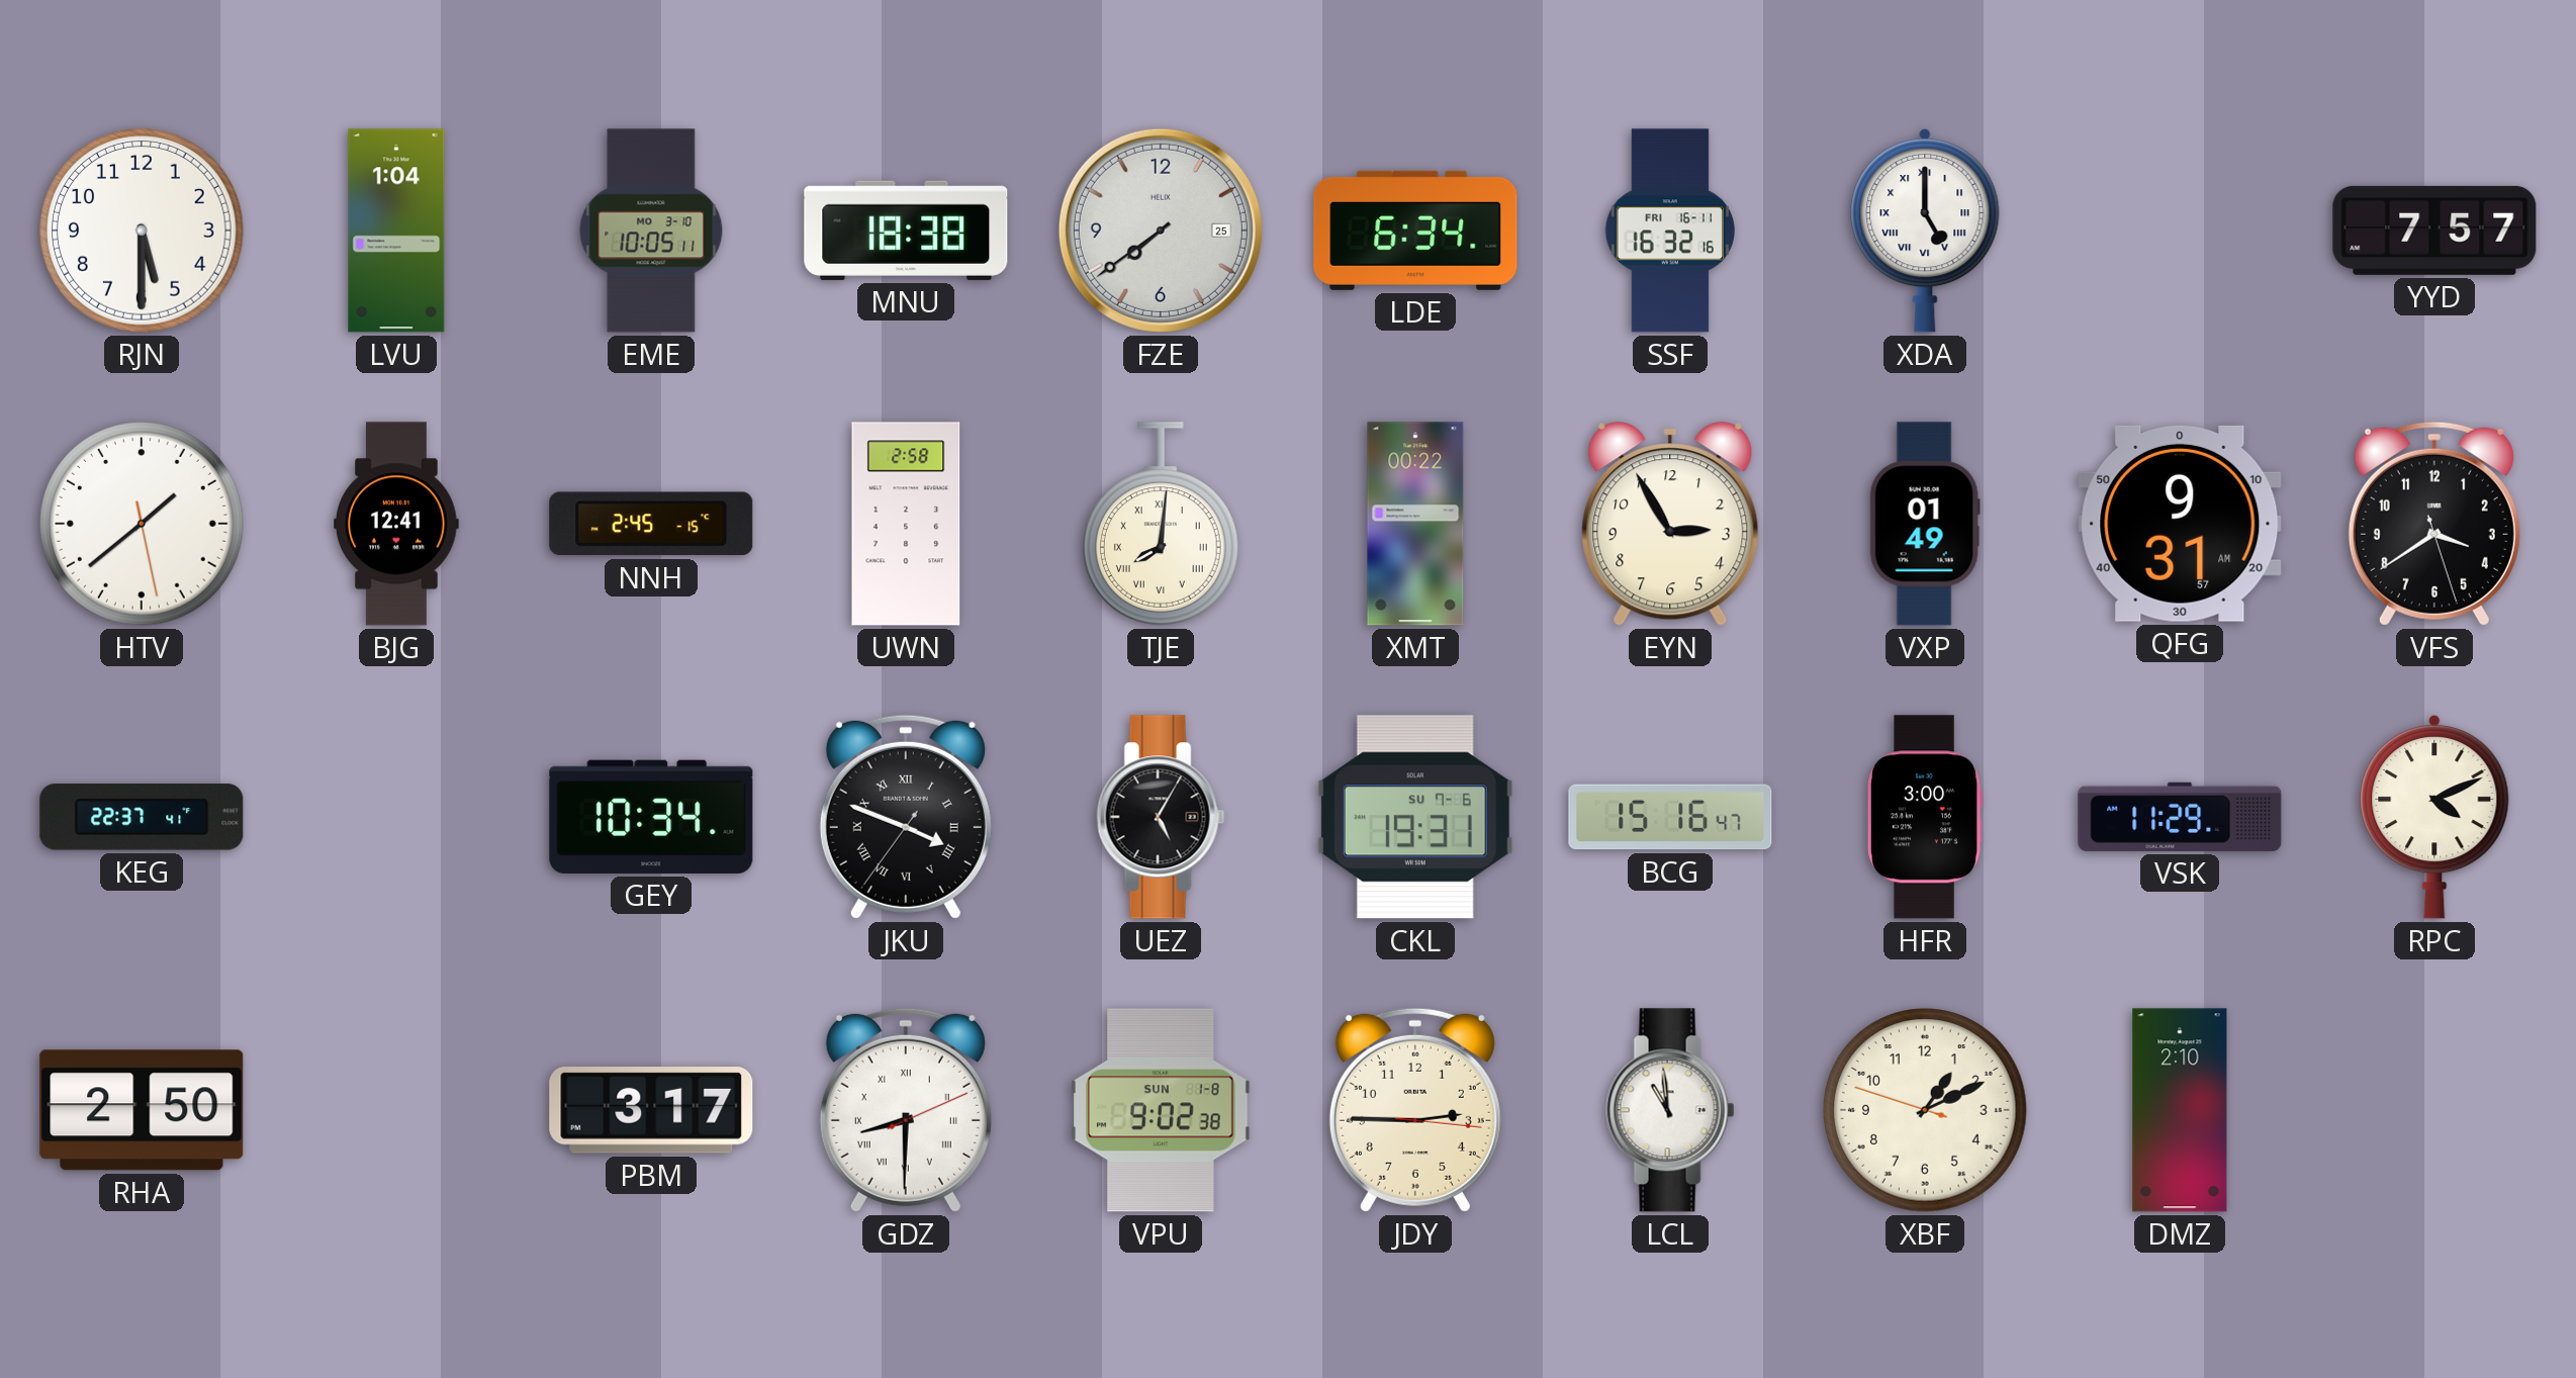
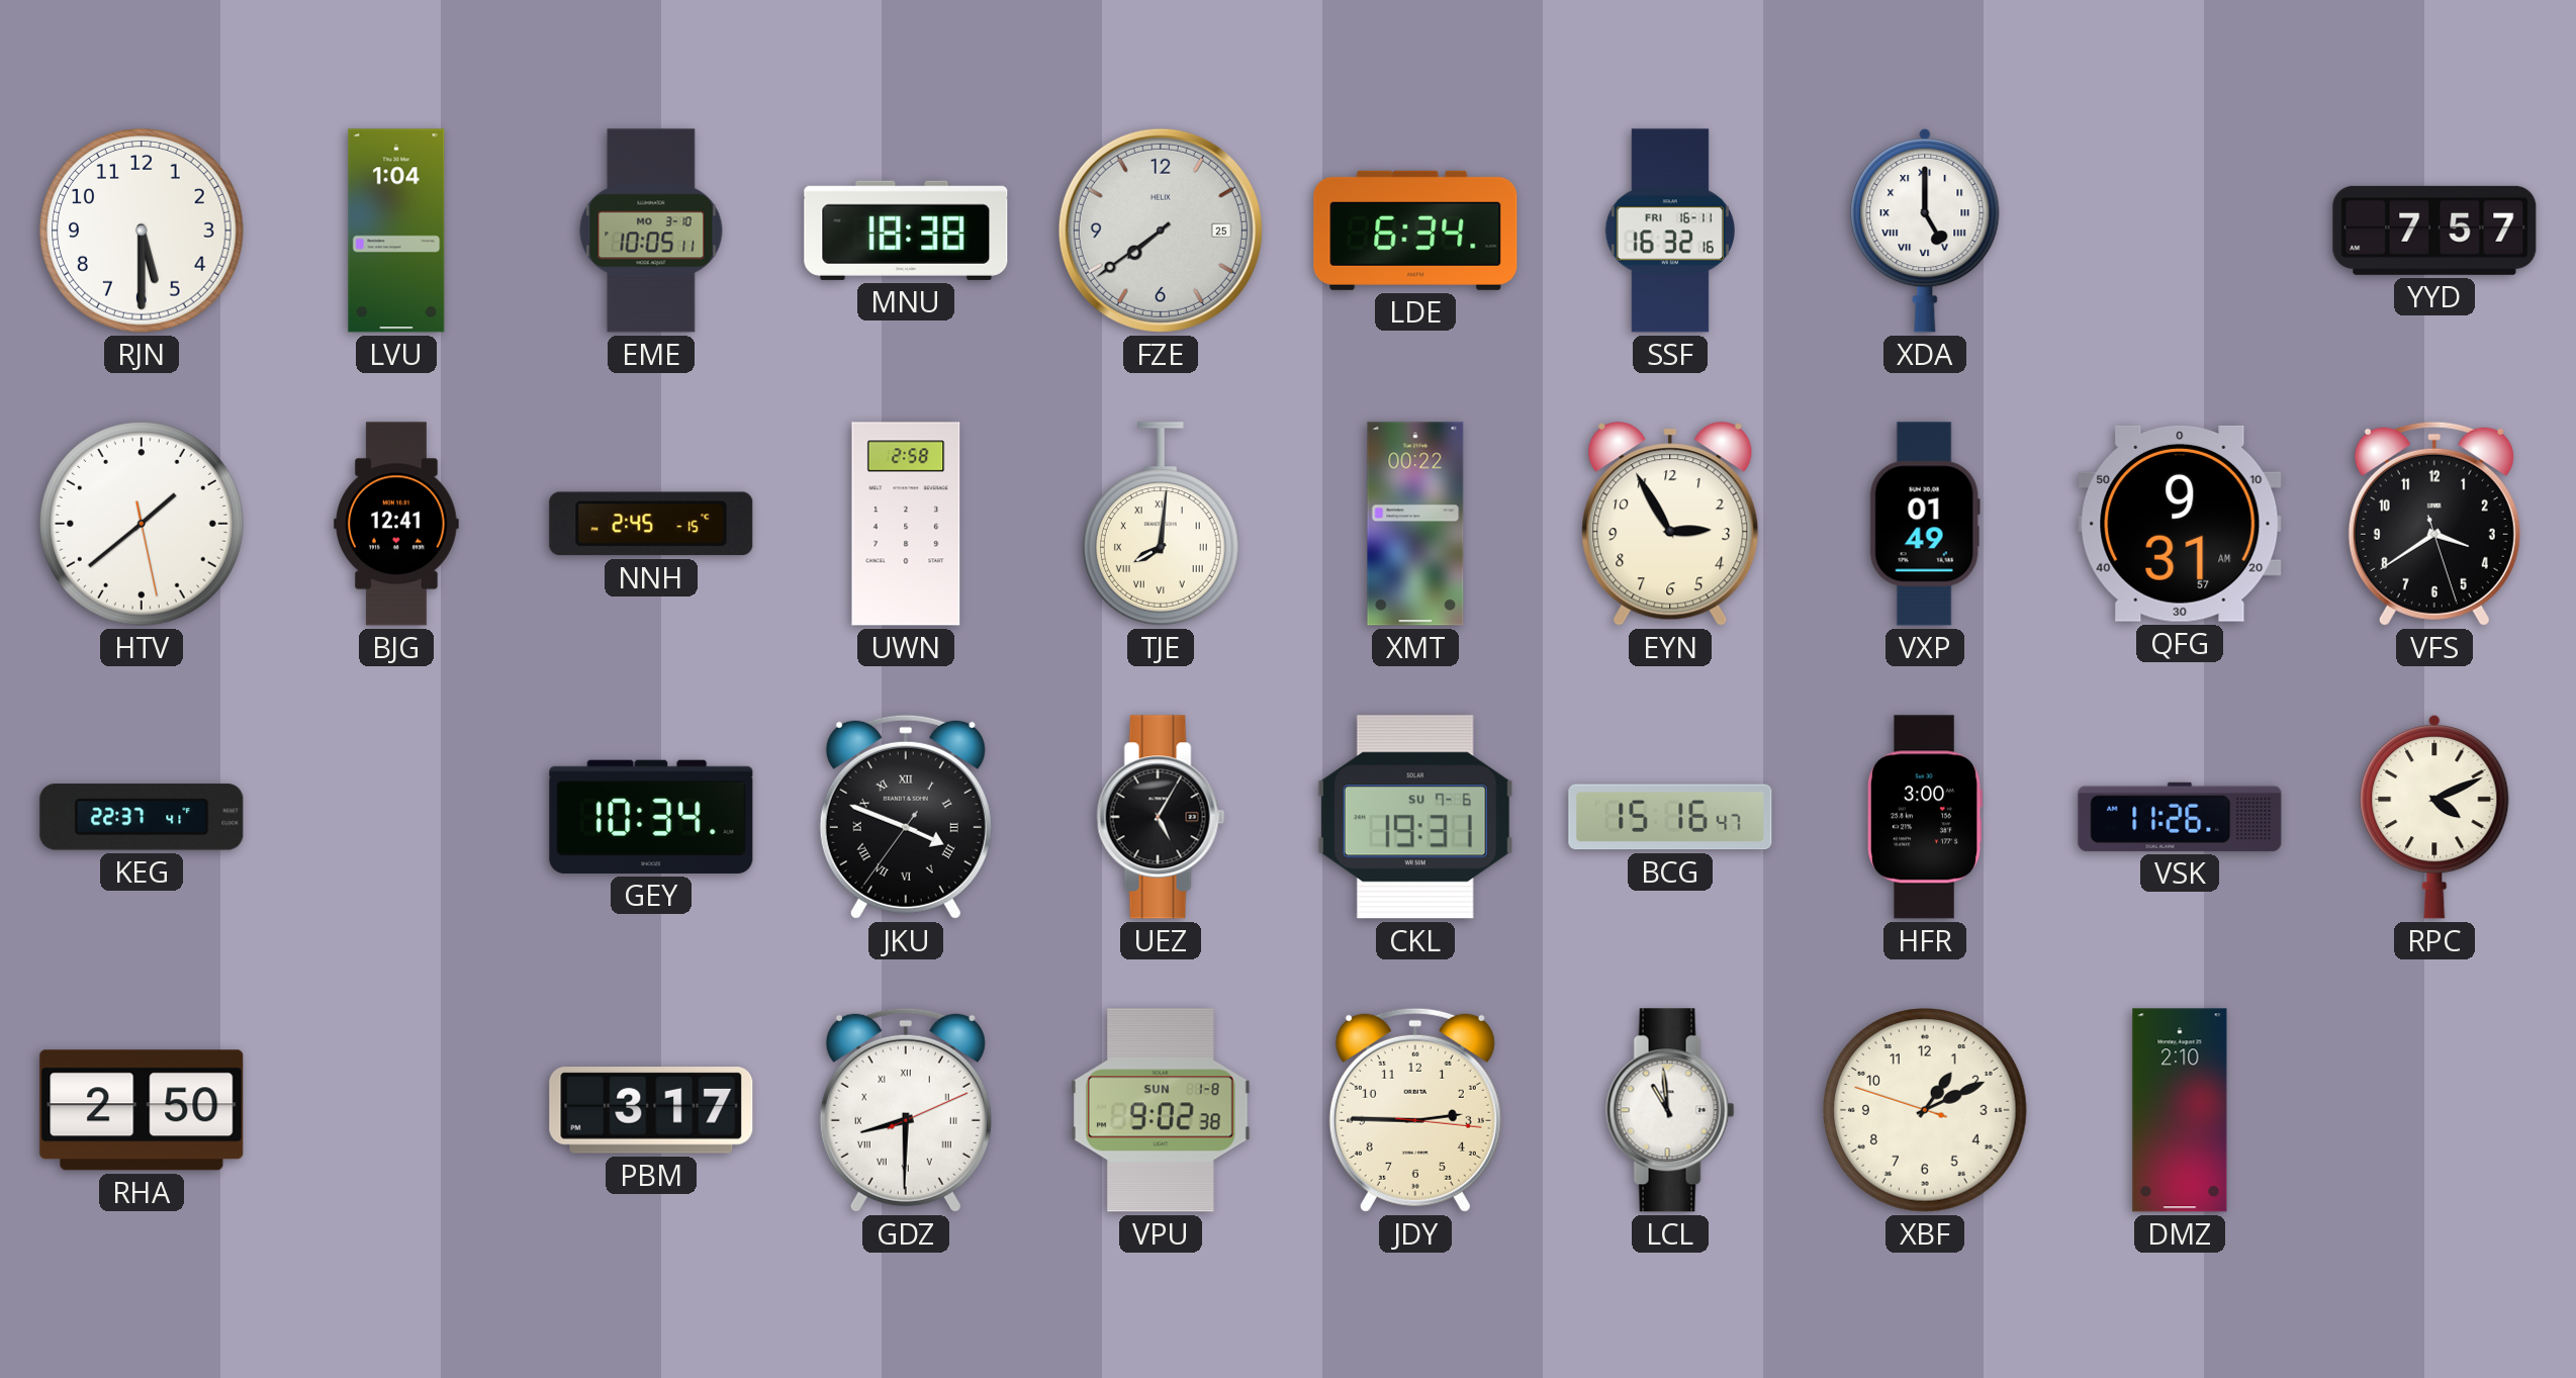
VSK: 11:29 -> 11:26
